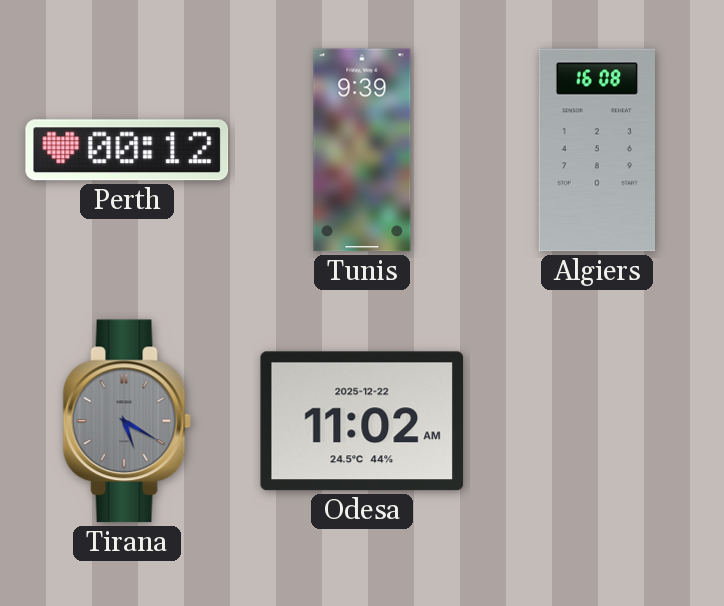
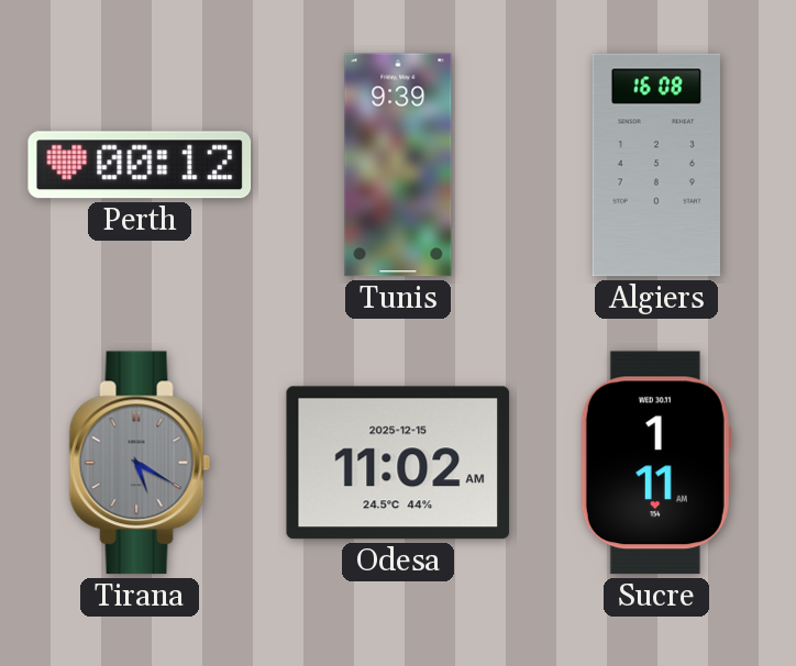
Odesa date: 2025-12-22 -> 2025-12-15
Sucre: none -> 1:11
